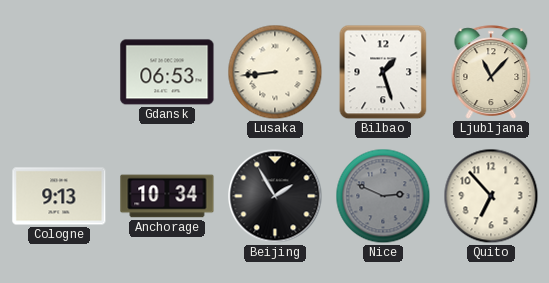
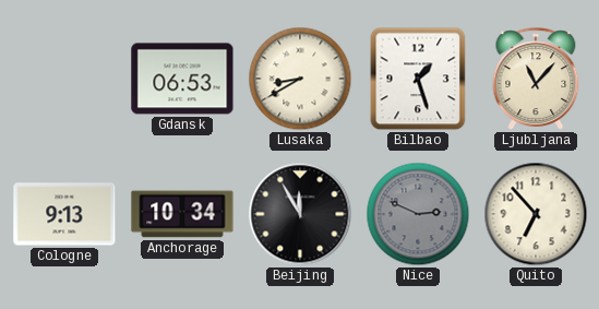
Lusaka: 8:44 -> 8:40
Beijing: 1:55 -> 11:55
